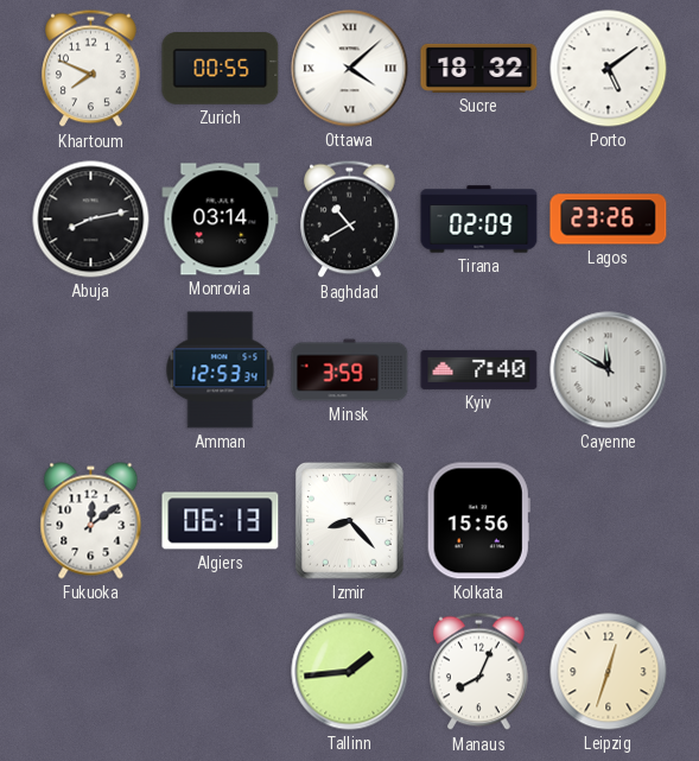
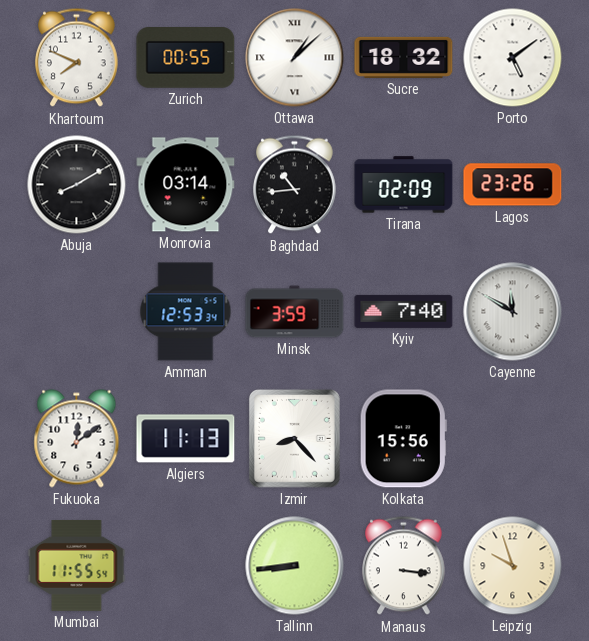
Ottawa: 4:08 -> 1:08
Abuja: 8:13 -> 8:10
Baghdad: 10:40 -> 10:44
Algiers: 06:13 -> 11:13
Mumbai: none -> 11:55
Tallinn: 1:44 -> 8:44
Manaus: 8:04 -> 3:16
Leipzig: 12:33 -> 9:57
